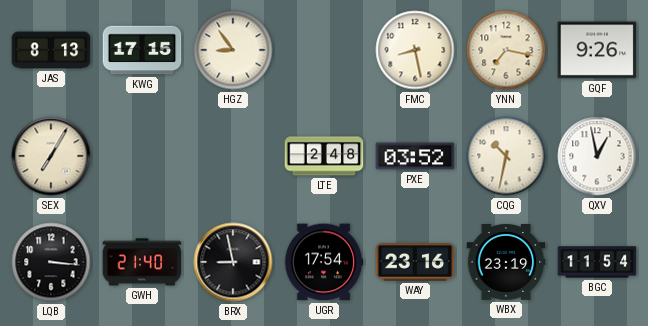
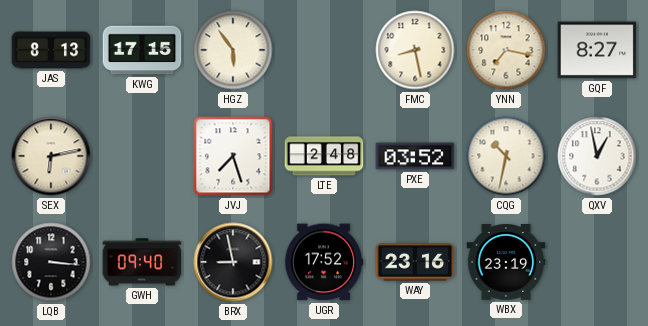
HGZ: 8:54 -> 5:54
GQF: 9:26 -> 8:27
SEX: 7:05 -> 6:13
JVJ: none -> 7:27
GWH: 21:40 -> 09:40
UGR: 17:54 -> 17:52
BGC: 11:54 -> none
